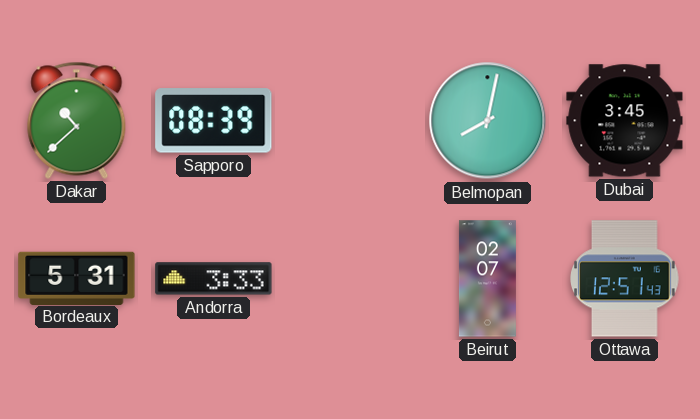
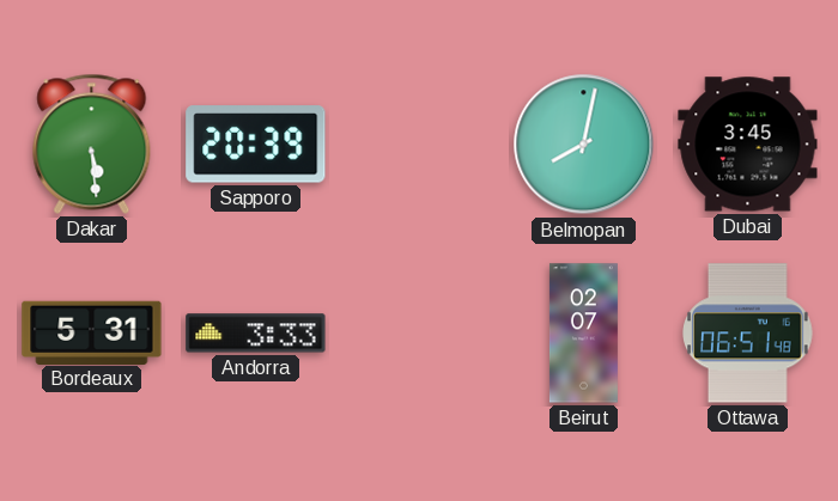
Dakar: 10:38 -> 5:29
Sapporo: 08:39 -> 20:39
Ottawa: 12:51 -> 06:51
